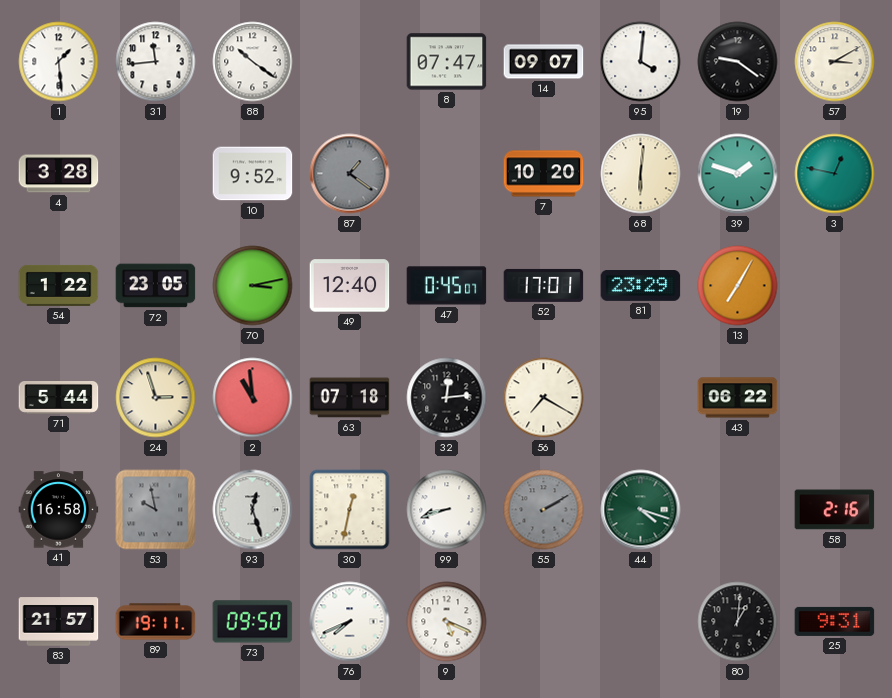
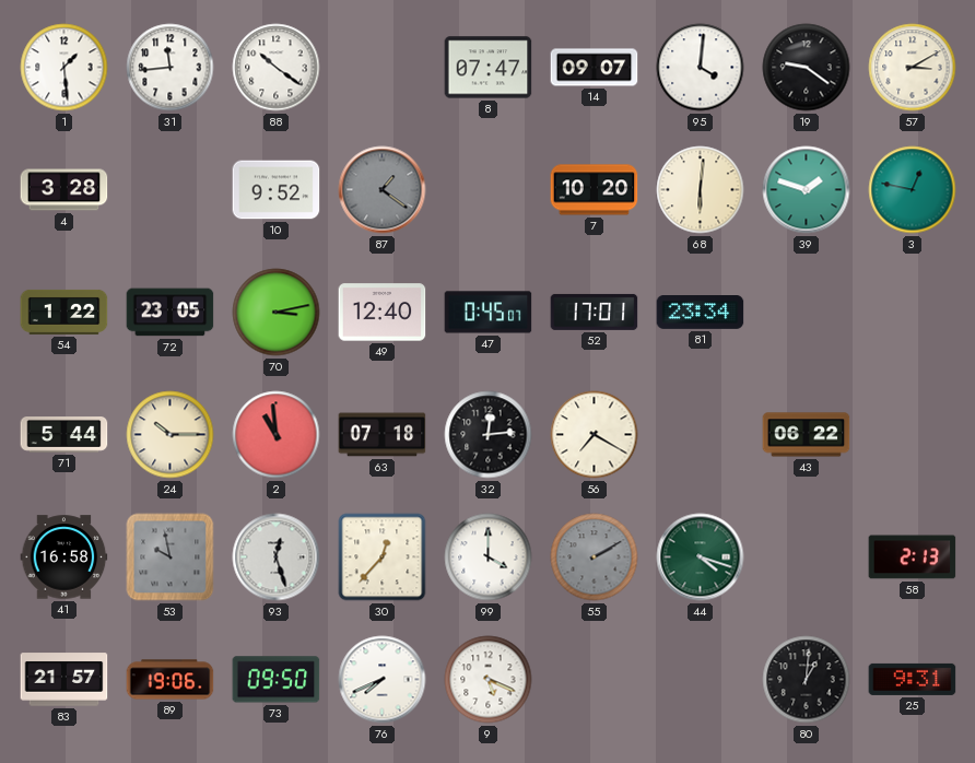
81: 23:29 -> 23:34
13: 7:05 -> none
24: 2:57 -> 10:15
30: 12:32 -> 12:37
99: 8:42 -> 4:00
58: 2:16 -> 2:13
89: 19:11 -> 19:06
